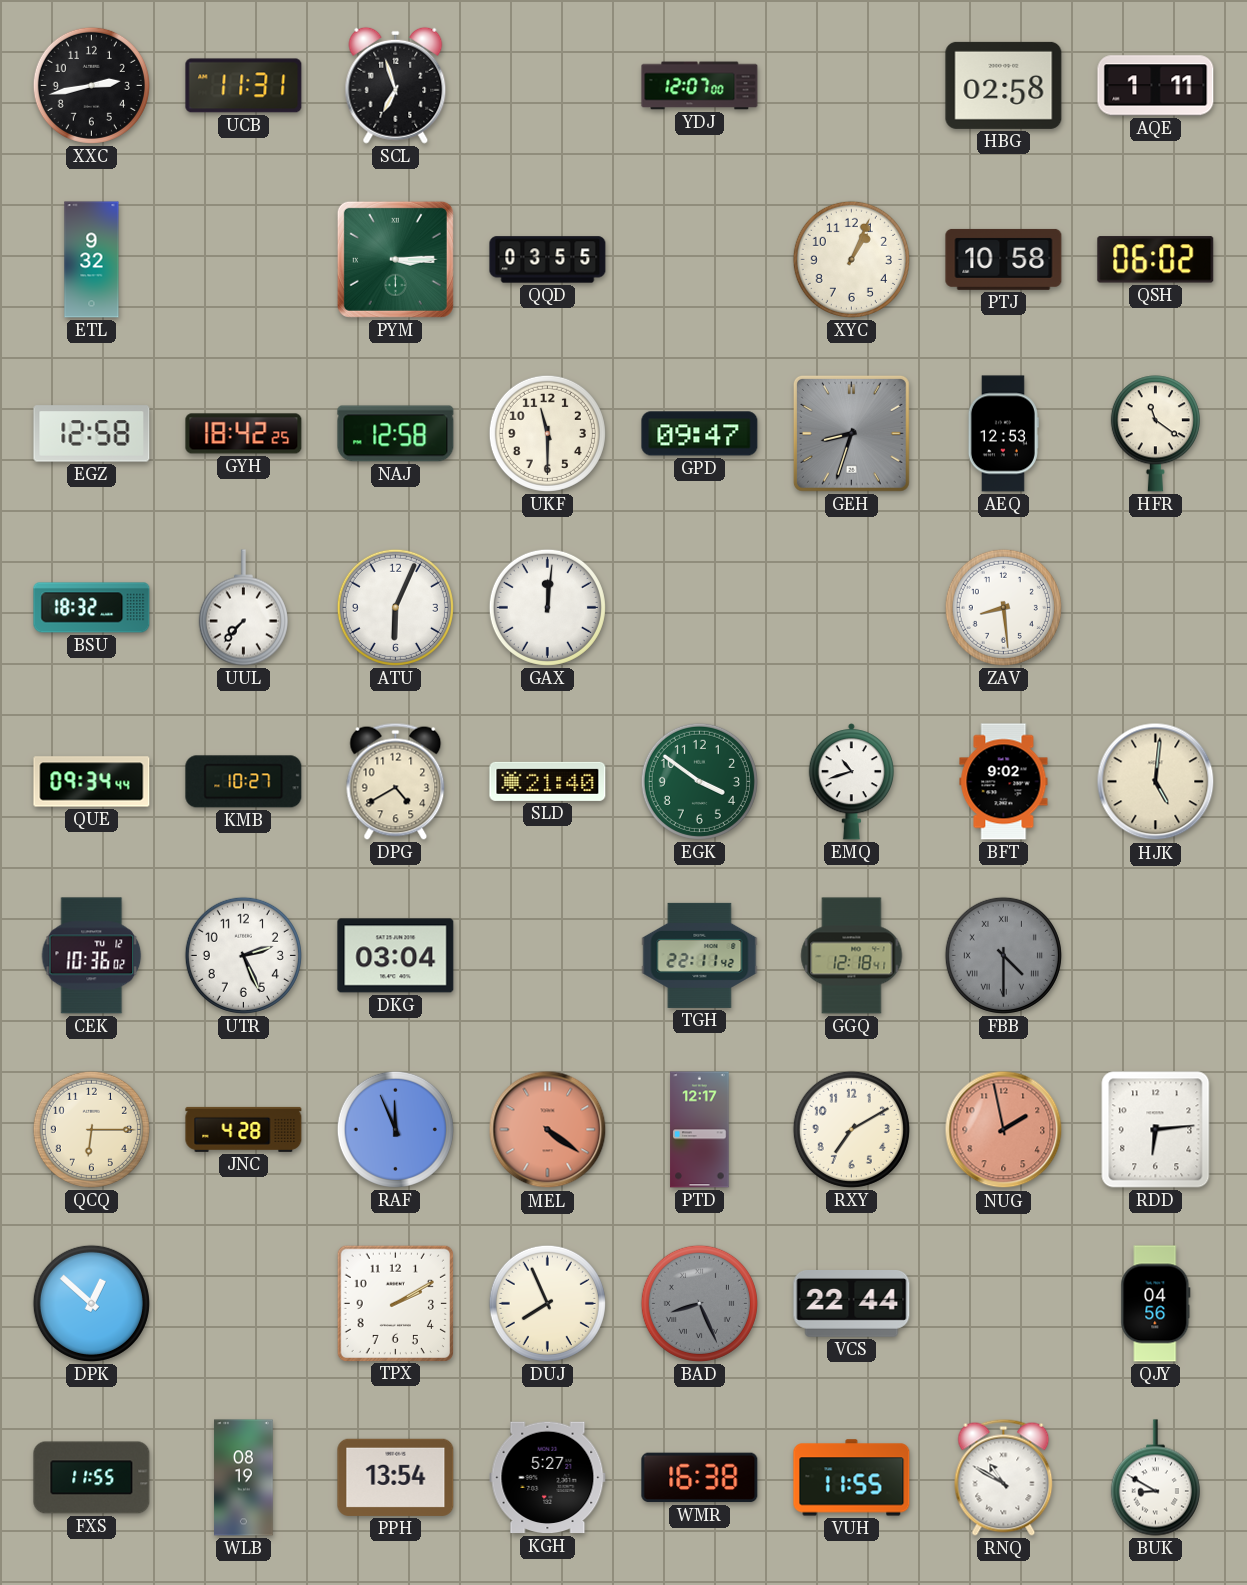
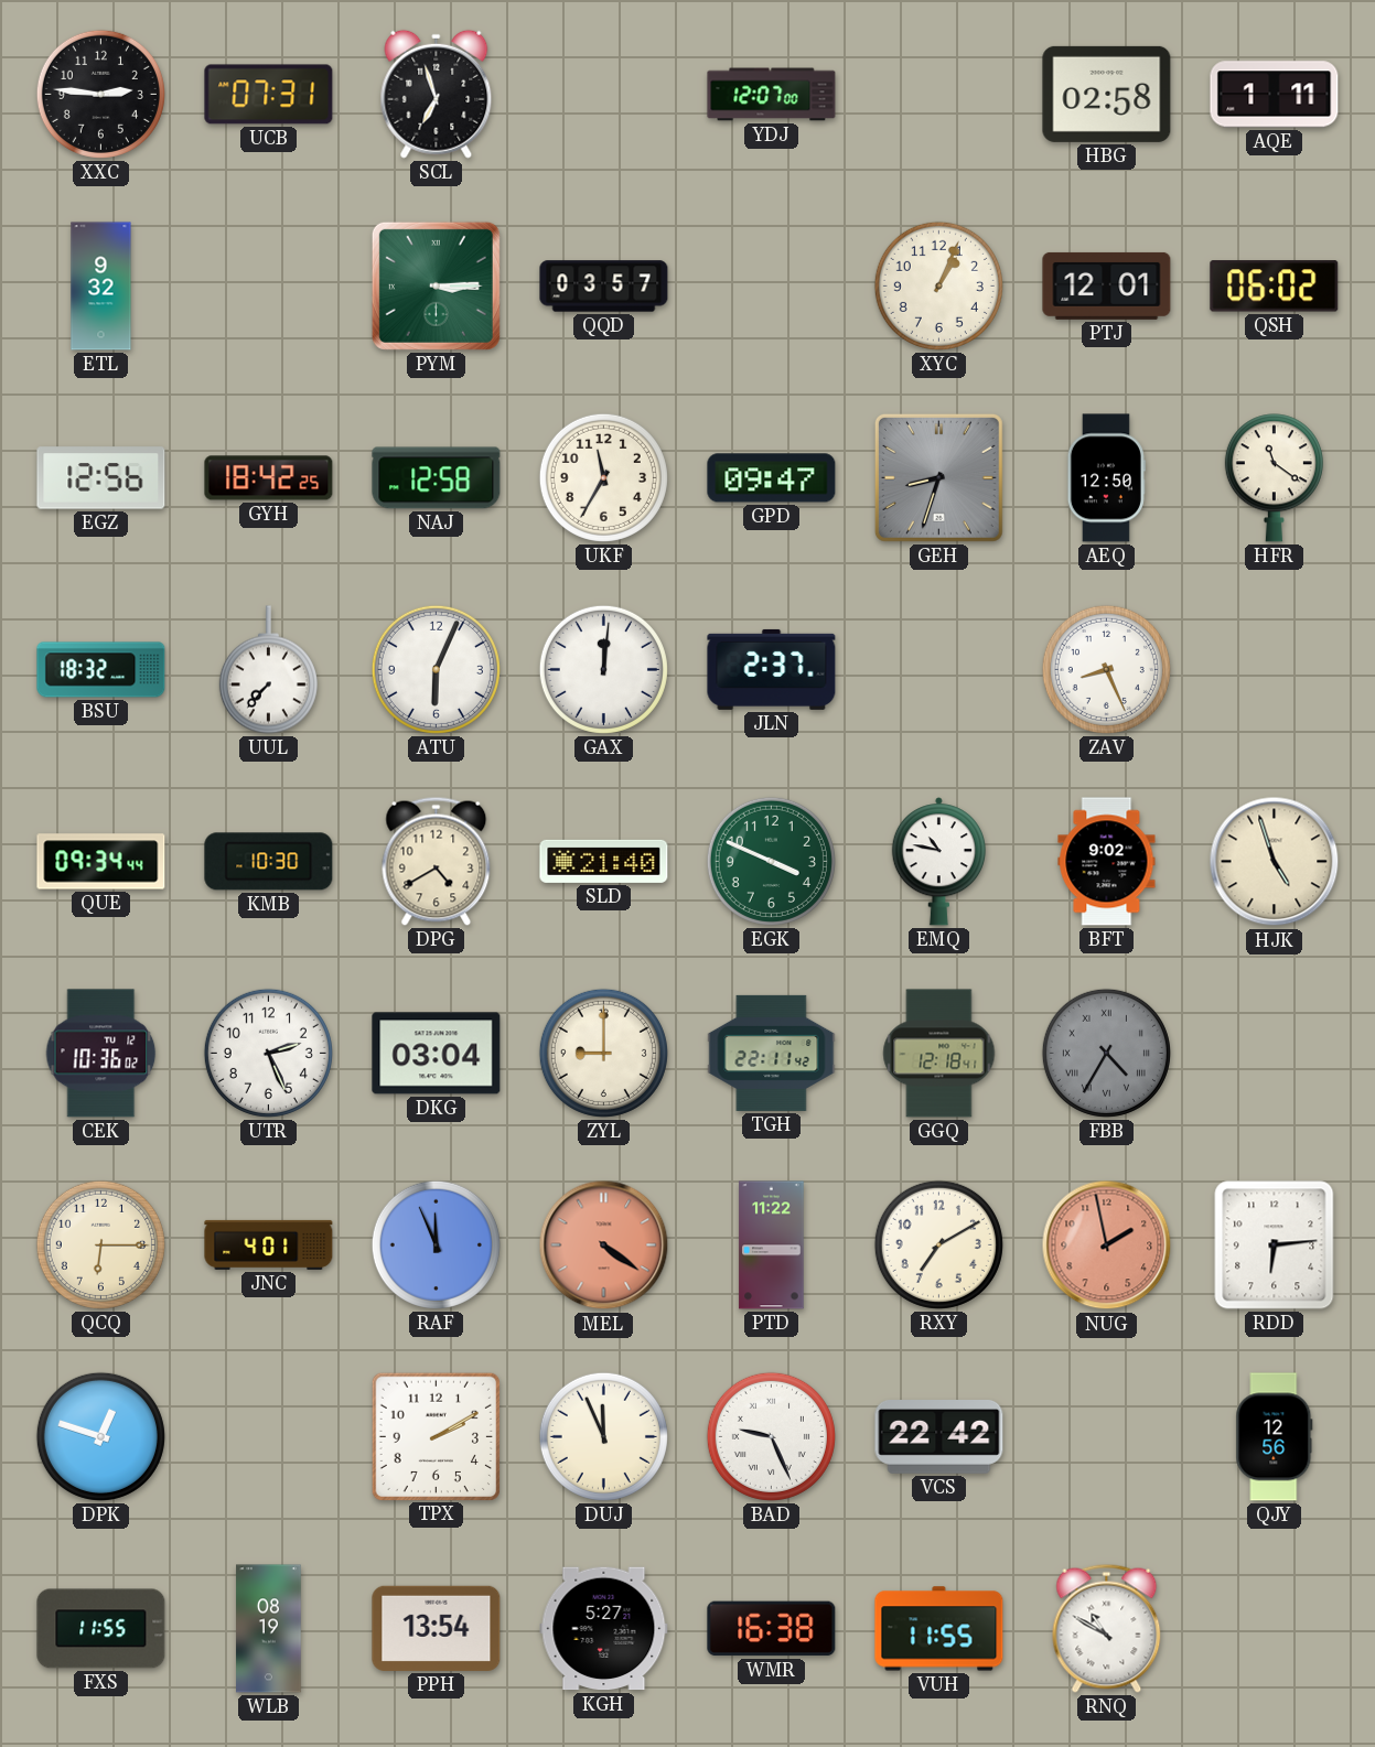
XXC: 2:43 -> 2:46
UCB: 11:31 -> 07:31
QQD: 03:55 -> 03:57
PTJ: 10:58 -> 12:01
EGZ: 12:58 -> 12:56
UKF: 11:30 -> 11:35
AEQ: 12:53 -> 12:50
JLN: none -> 2:37
ZAV: 8:29 -> 8:26
KMB: 10:27 -> 10:30
EGK: 3:51 -> 3:49
EMQ: 10:42 -> 10:47
HJK: 5:01 -> 4:57
ZYL: none -> 9:00
FBB: 4:30 -> 4:35
JNC: 4:28 -> 4:01
PTD: 12:17 -> 11:22
DPK: 12:52 -> 12:48
DUJ: 7:56 -> 11:56
BAD: 8:26 -> 9:26
BAD dial: grey -> white
VCS: 22:44 -> 22:42
QJY: 04:56 -> 12:56
BUK: 8:50 -> none
